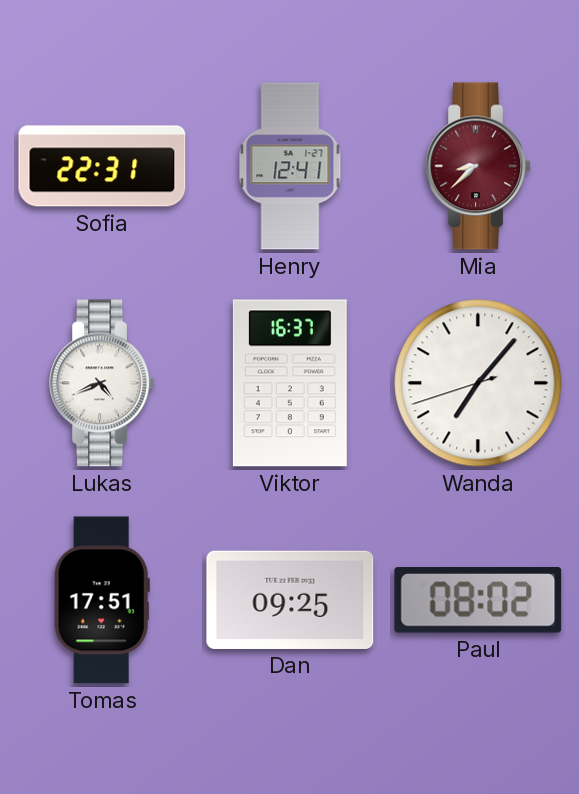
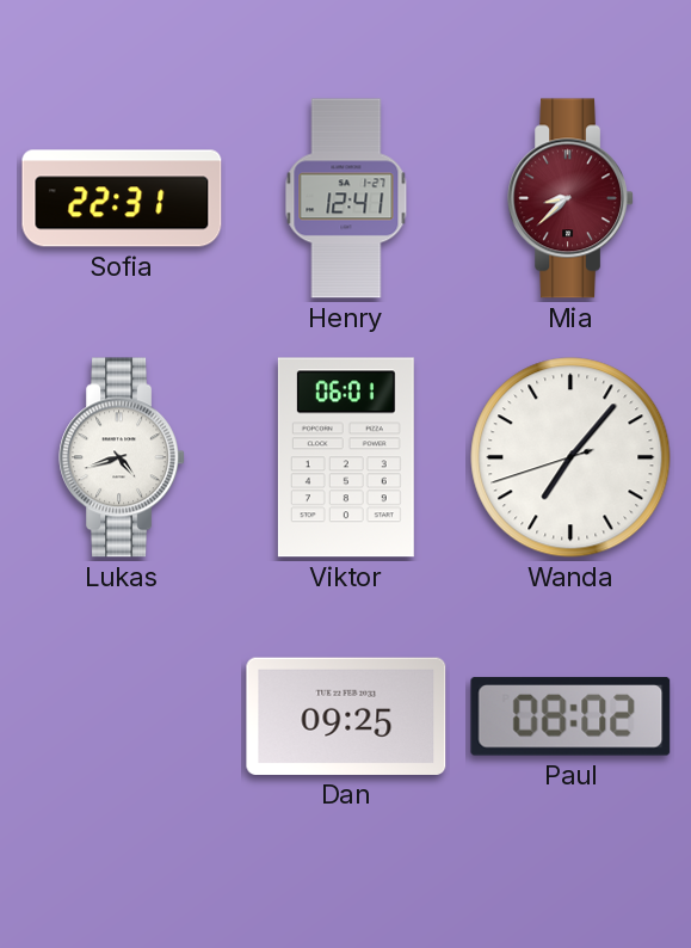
Lukas: 4:41 -> 4:42
Viktor: 16:37 -> 06:01
Tomas: 17:51 -> none
